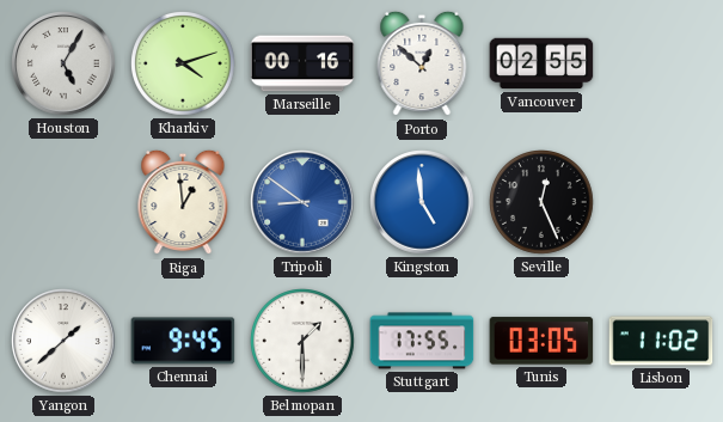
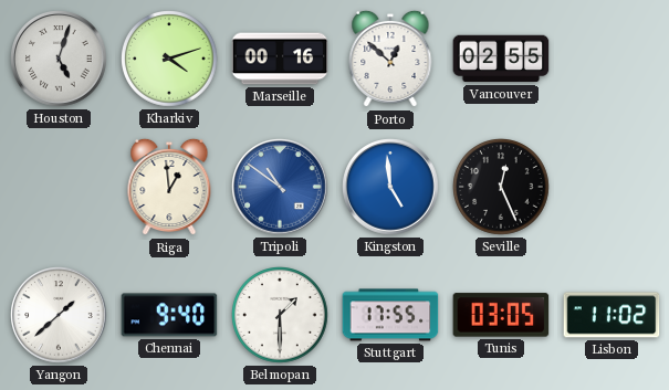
Houston: 5:05 -> 5:03
Tripoli: 8:51 -> 10:51
Chennai: 9:45 -> 9:40
